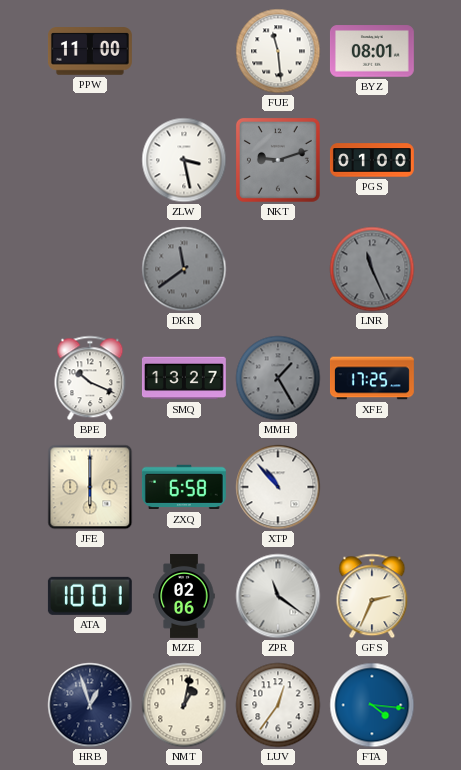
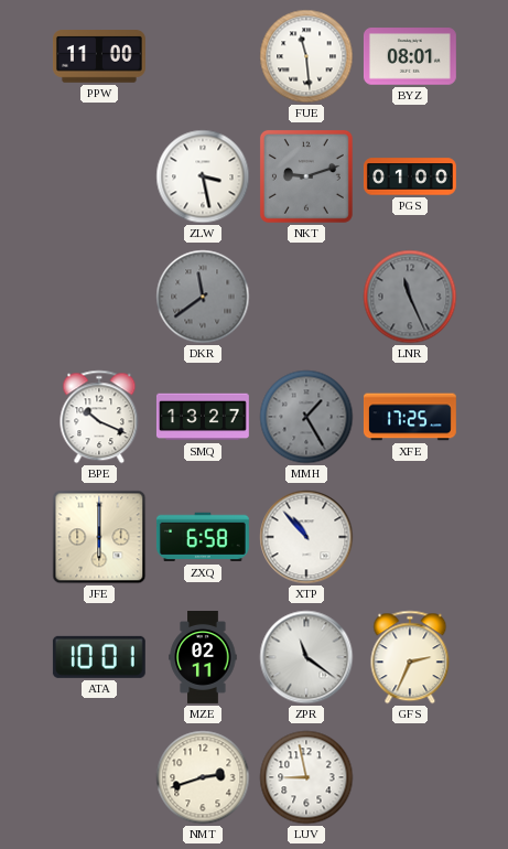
MZE: 02:06 -> 02:11
HRB: 12:57 -> none
NMT: 1:02 -> 2:42
LUV: 12:36 -> 8:58
FTA: 4:16 -> none
